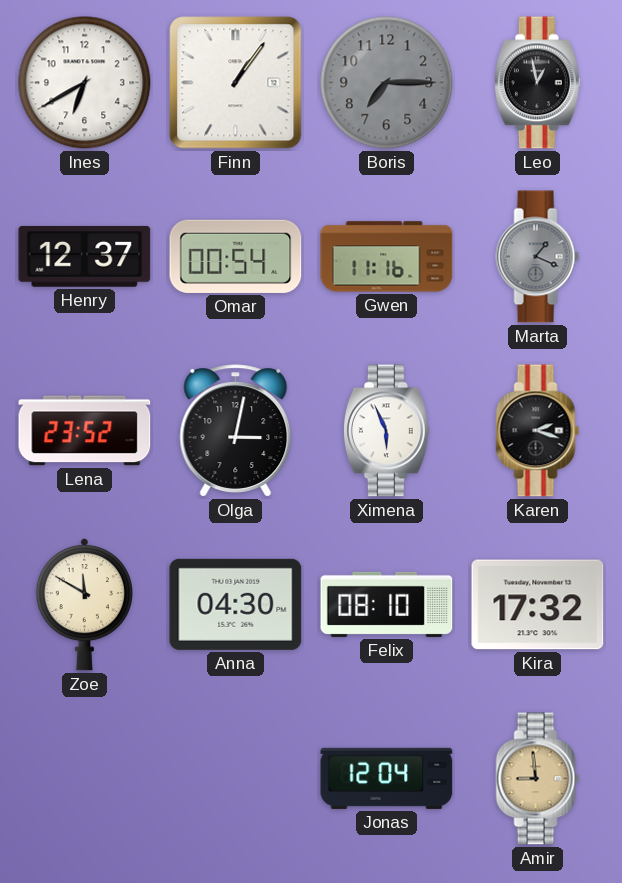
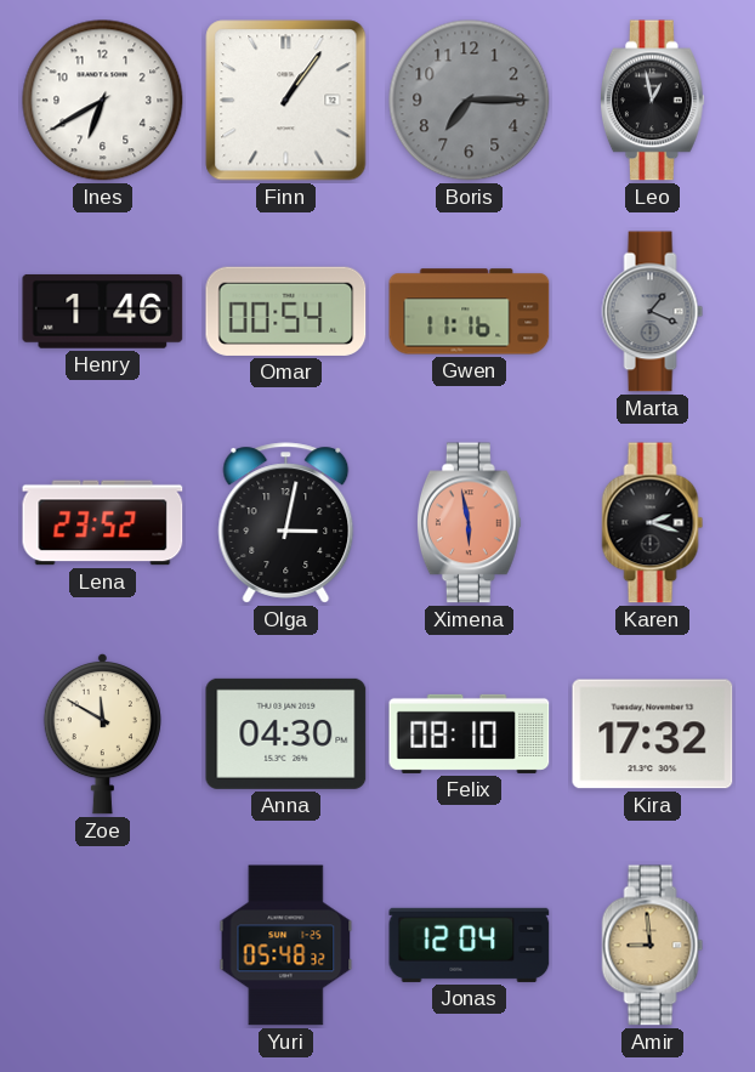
Henry: 12:37 -> 1:46
Ximena: 5:56 -> 5:58
Ximena dial: white -> salmon
Yuri: none -> 05:48
